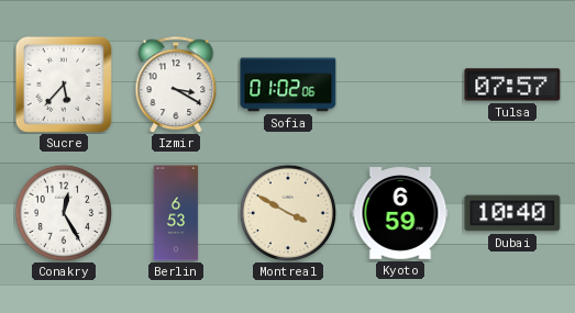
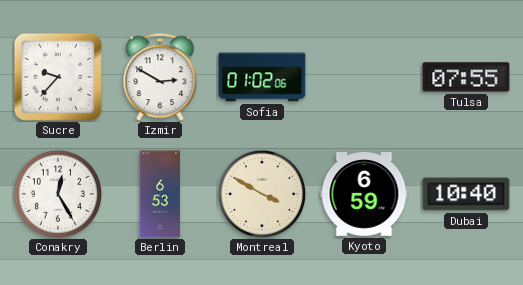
Sucre: 5:37 -> 9:37
Izmir: 3:20 -> 2:50
Tulsa: 07:57 -> 07:55
